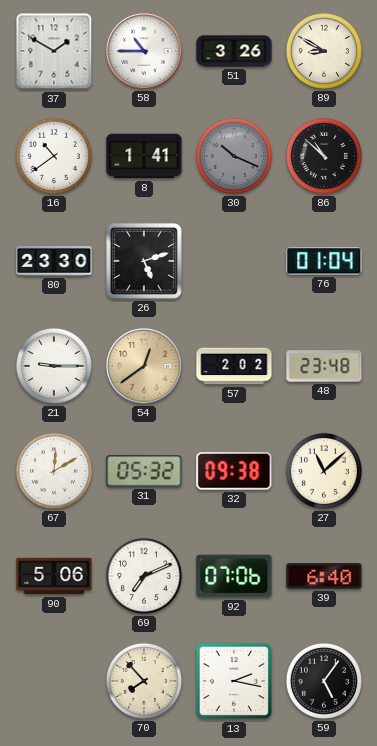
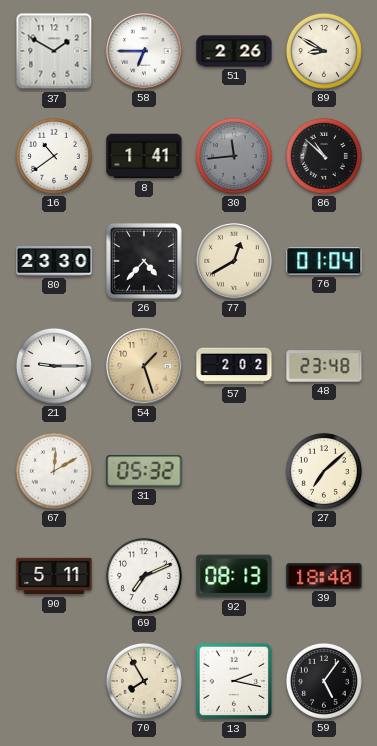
58: 10:45 -> 6:45
51: 3:26 -> 2:26
30: 10:19 -> 11:44
26: 5:12 -> 4:37
77: none -> 12:40
54: 12:39 -> 1:27
32: 09:38 -> none
27: 11:08 -> 7:08
90: 5:06 -> 5:11
92: 07:06 -> 08:13
39: 6:40 -> 18:40
70: 7:53 -> 7:55
